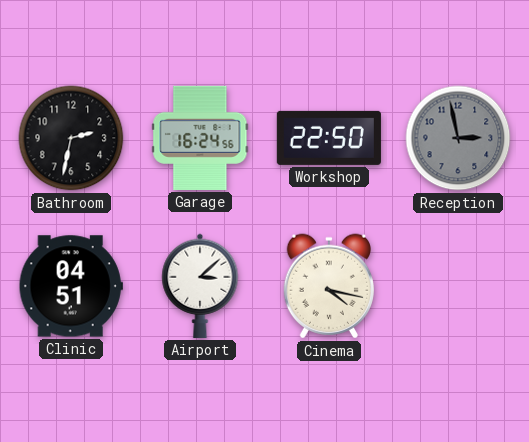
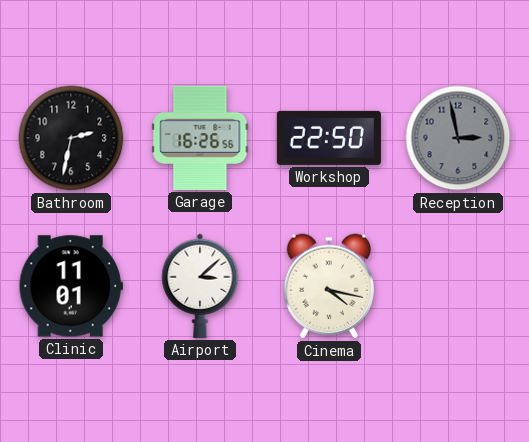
Garage: 16:24 -> 16:26
Clinic: 04:51 -> 11:01
